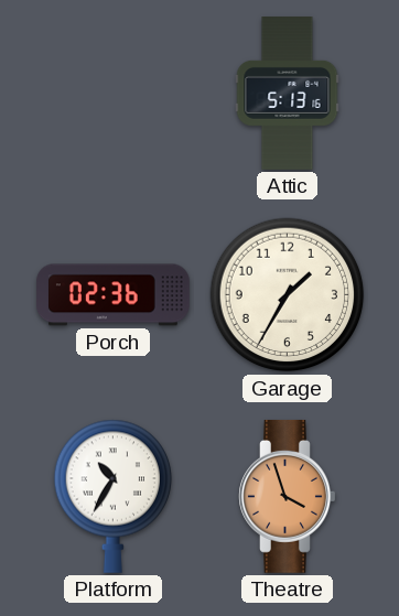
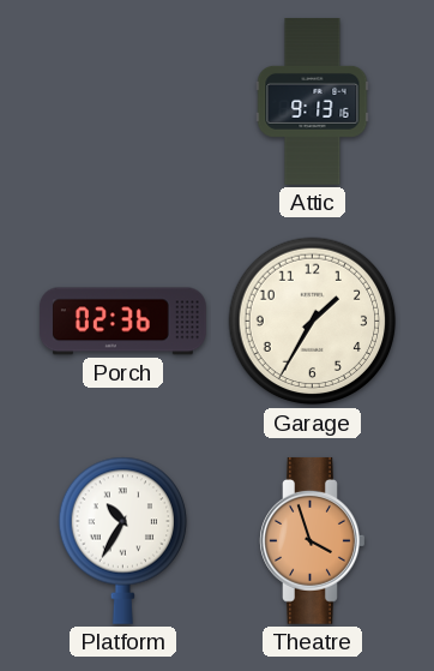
Attic: 5:13 -> 9:13
